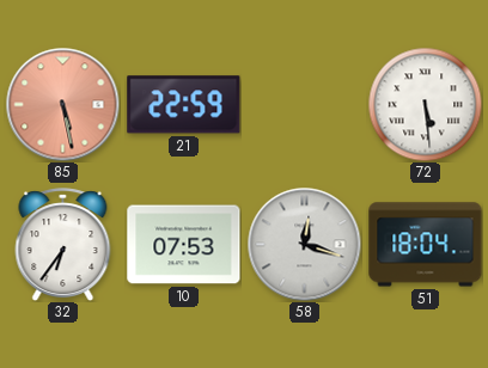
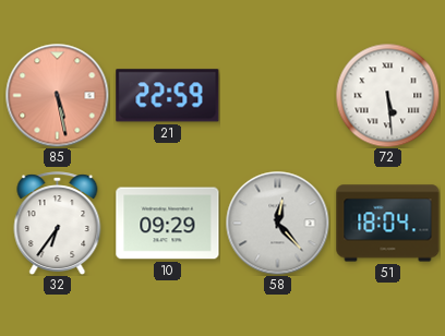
10: 07:53 -> 09:29
58: 12:18 -> 12:23
